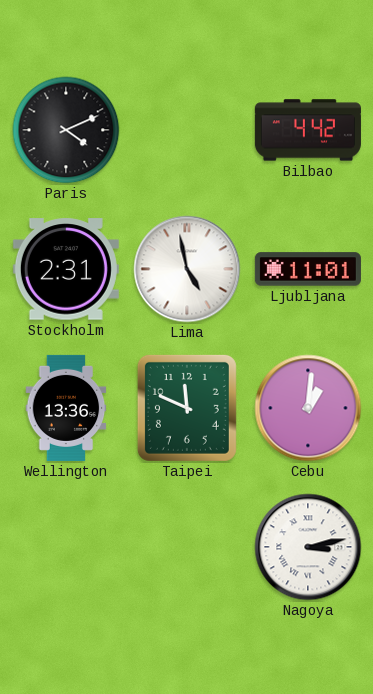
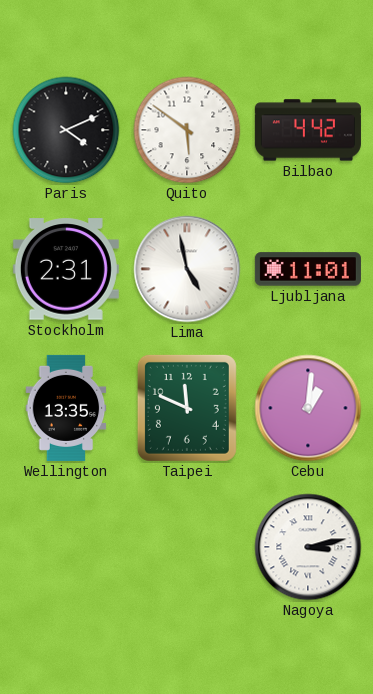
Quito: none -> 5:51
Wellington: 13:36 -> 13:35
